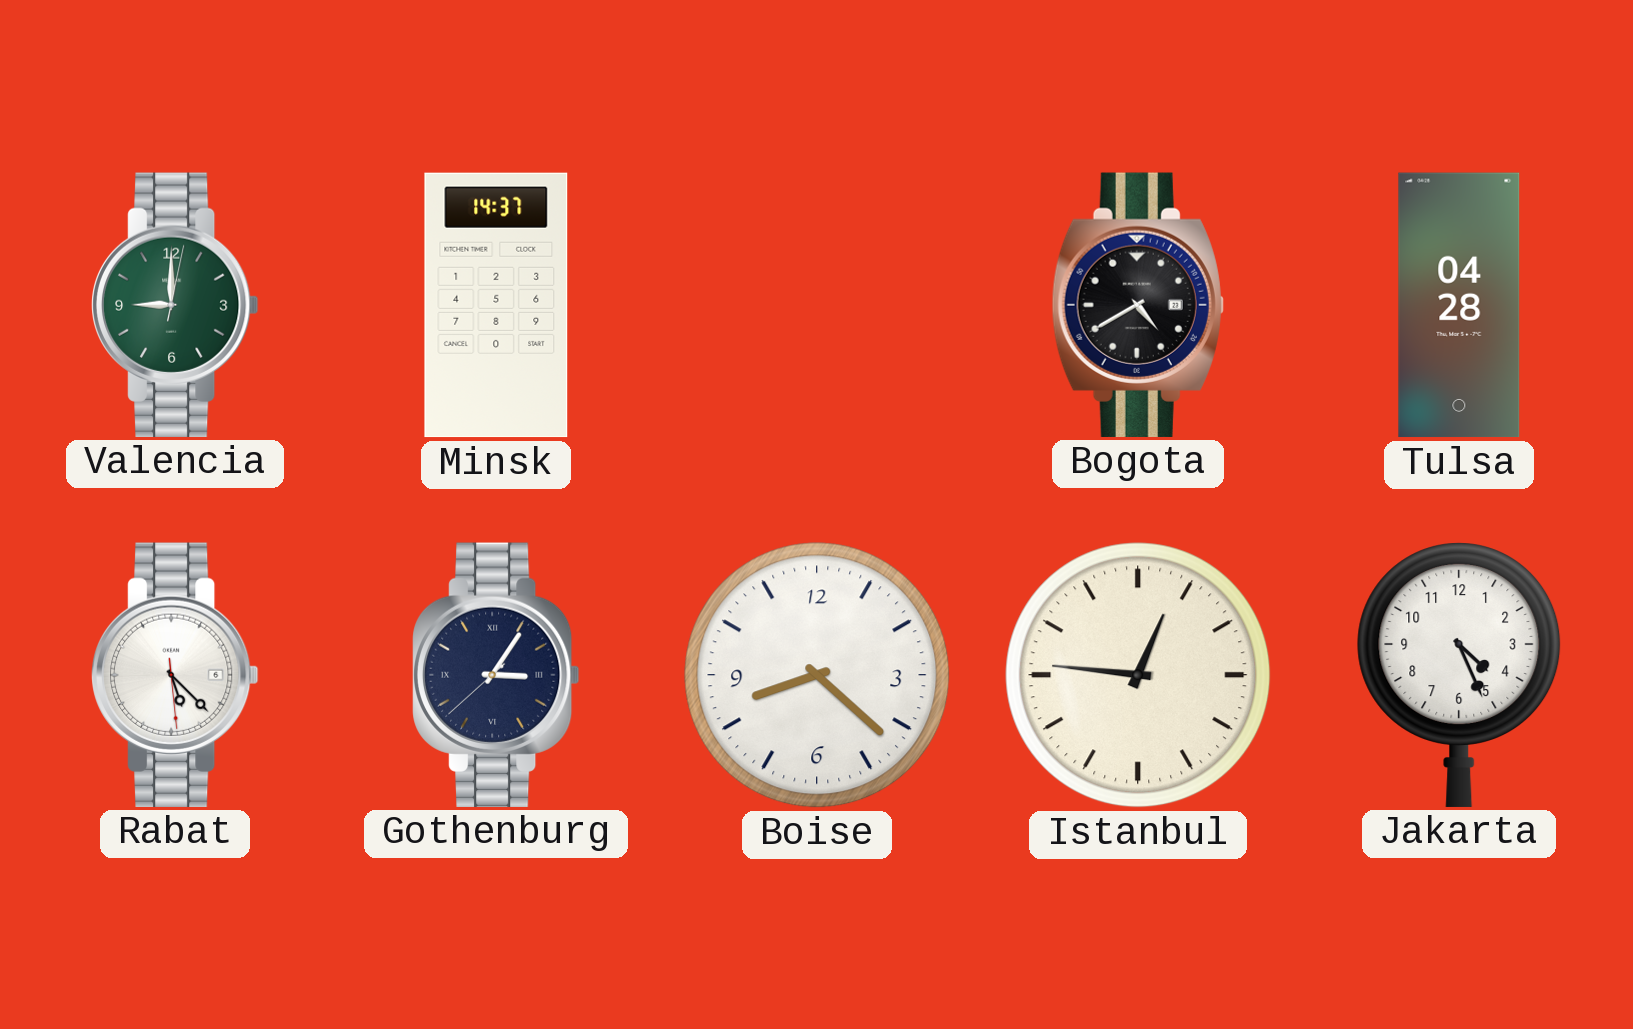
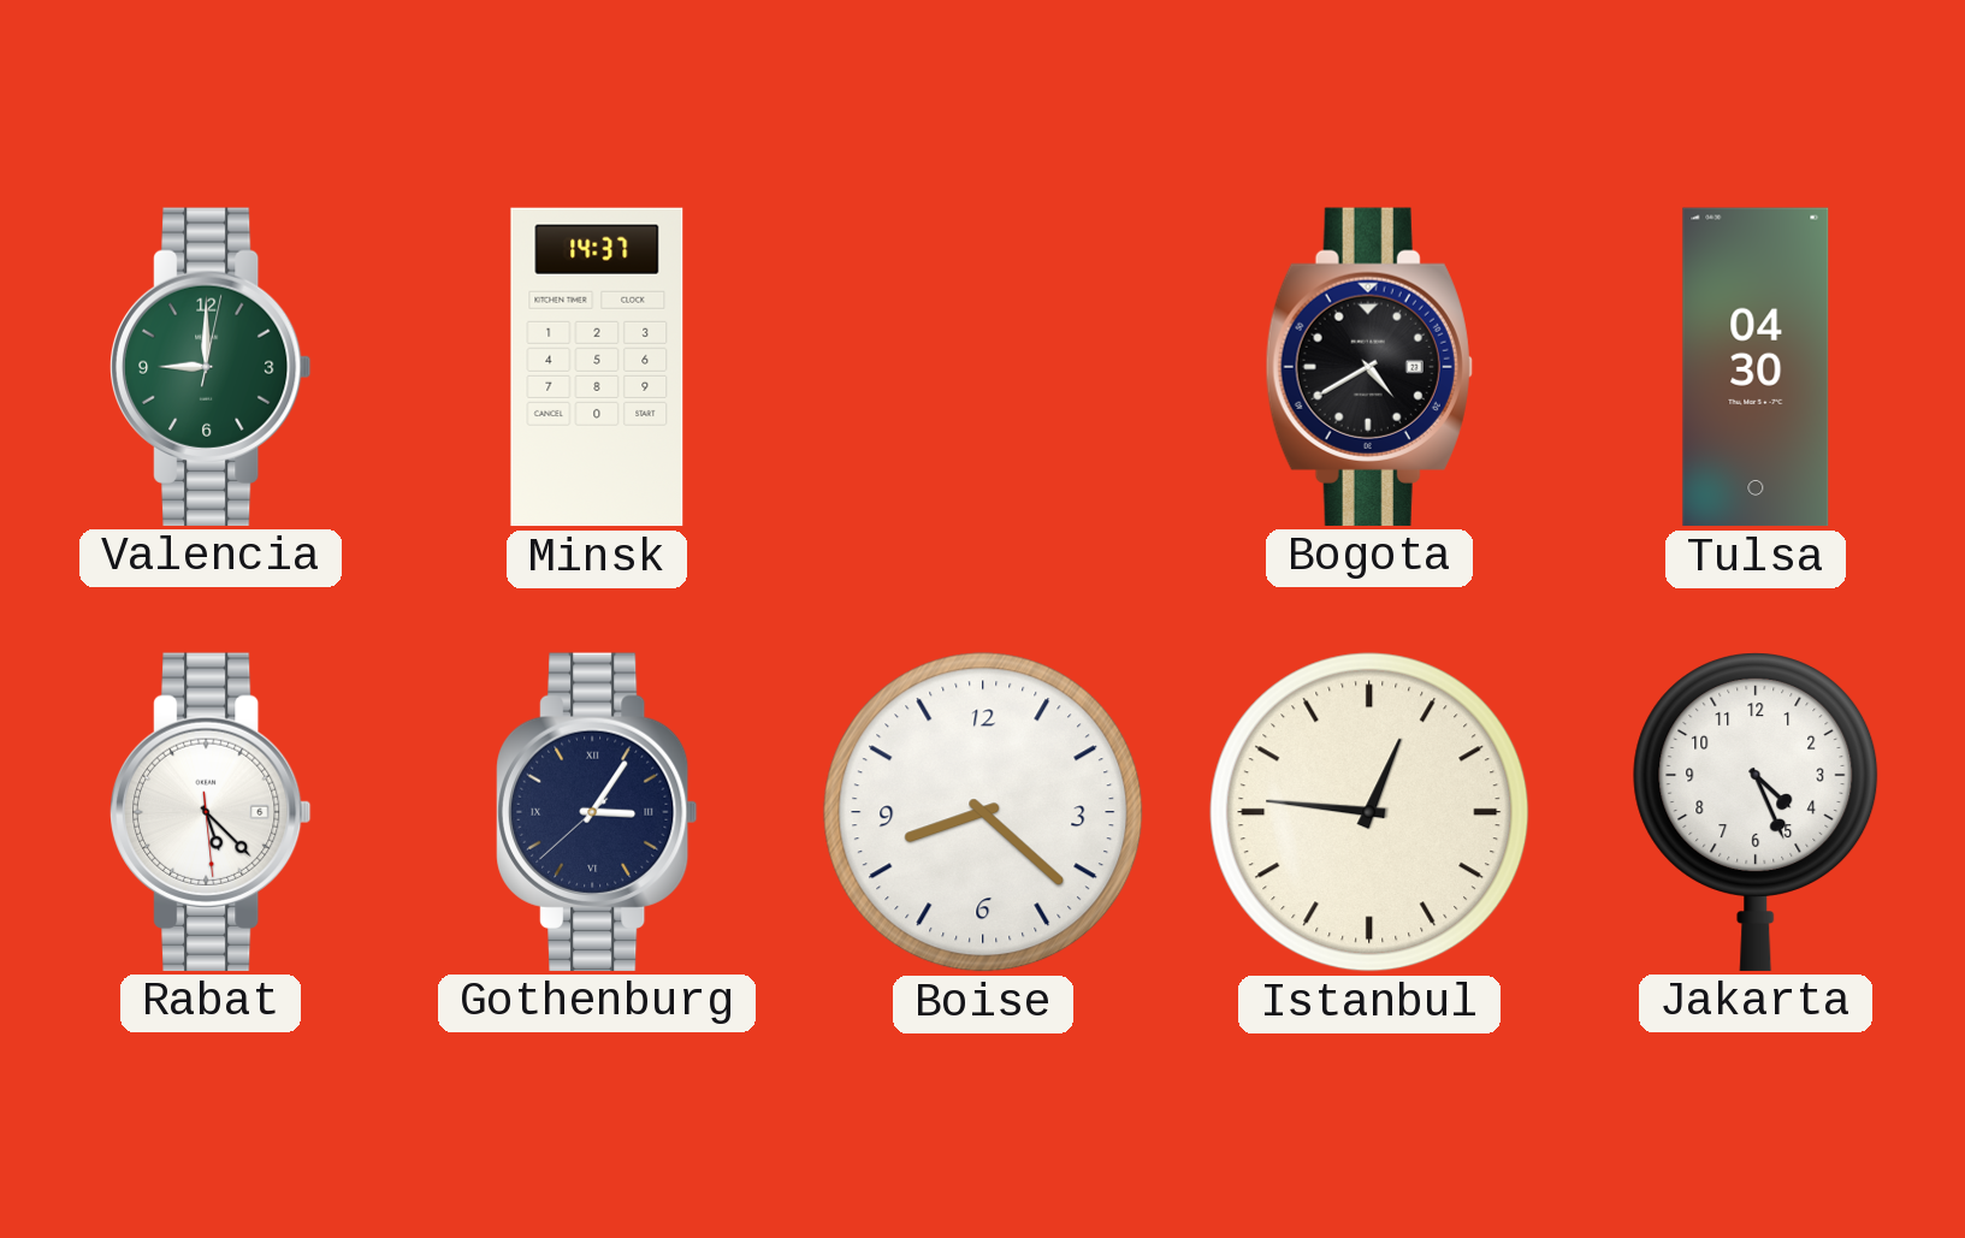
Tulsa: 04:28 -> 04:30
